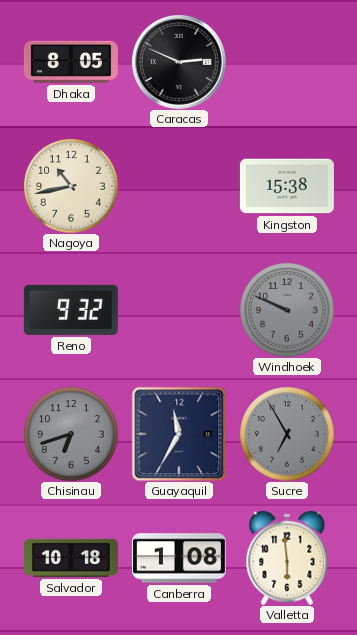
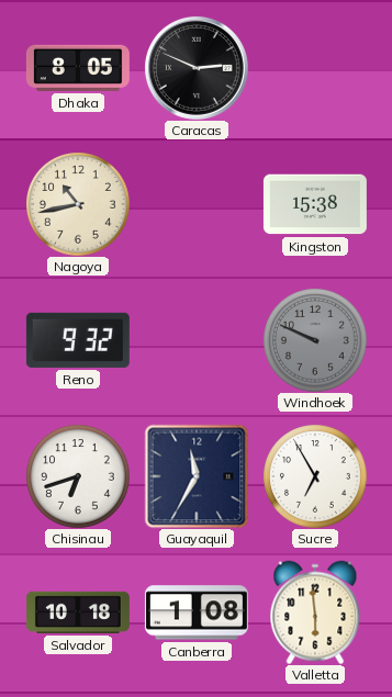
Chisinau dial: grey -> white
Sucre dial: grey -> white
